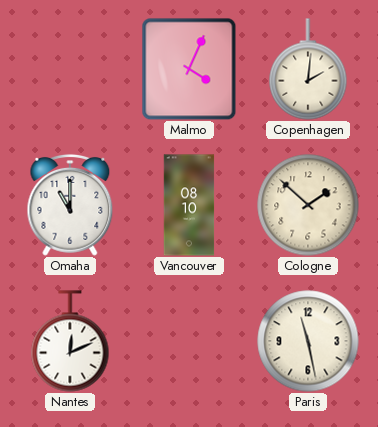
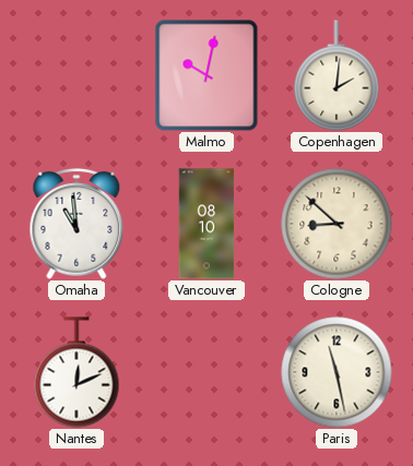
Malmo: 4:04 -> 10:02
Omaha: 11:00 -> 10:59
Cologne: 1:52 -> 8:52
